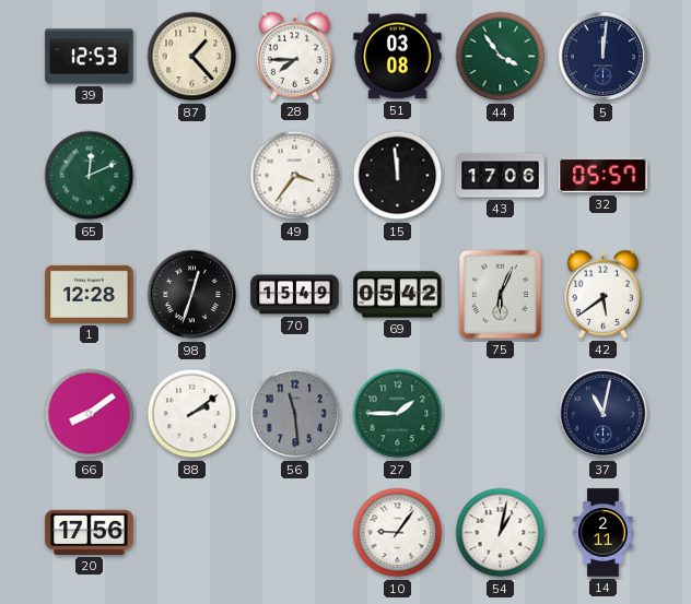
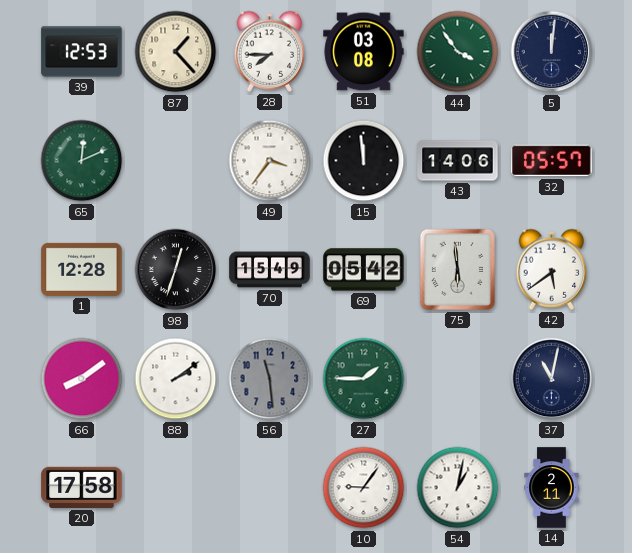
43: 17:06 -> 14:06
75: 6:04 -> 5:59
20: 17:56 -> 17:58
